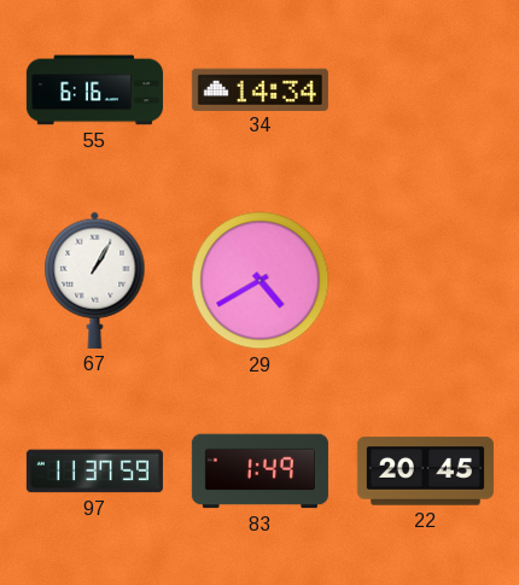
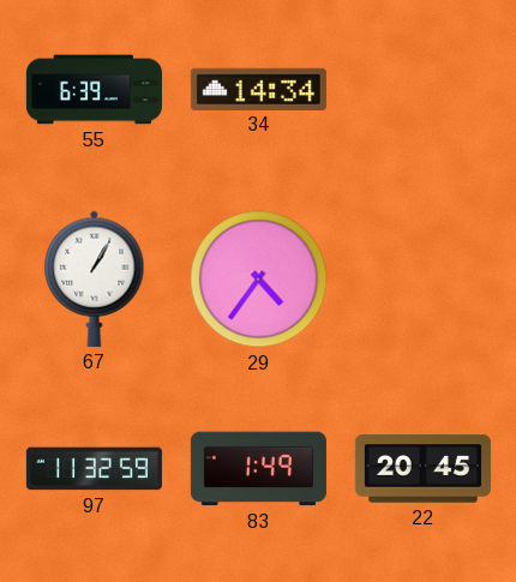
55: 6:16 -> 6:39
29: 4:40 -> 4:36
97: 11:37 -> 11:32
